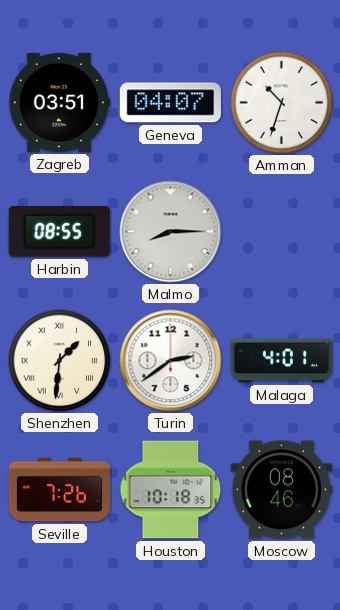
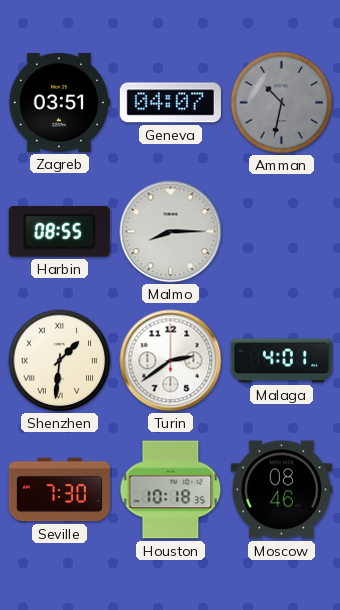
Amman: 10:33 -> 10:32
Amman dial: white -> grey
Seville: 7:26 -> 7:30
